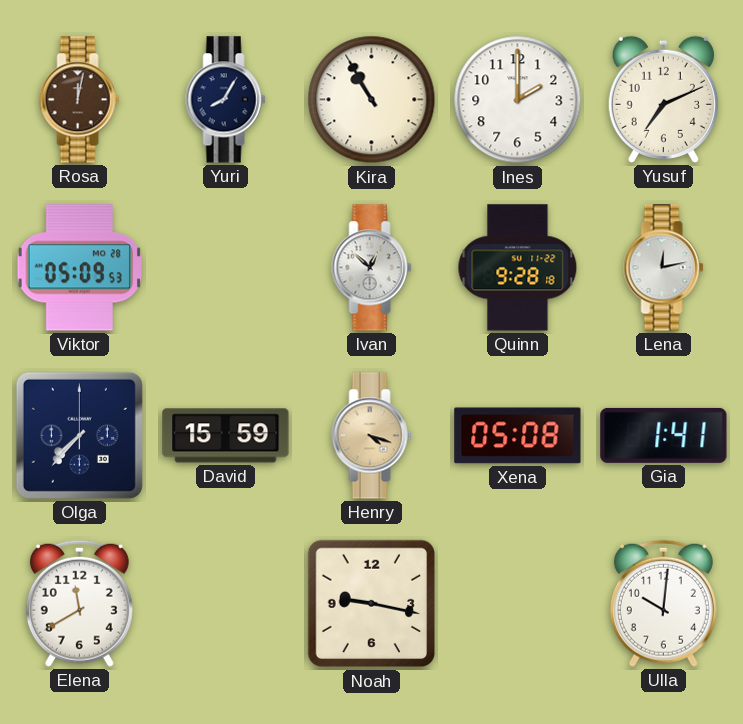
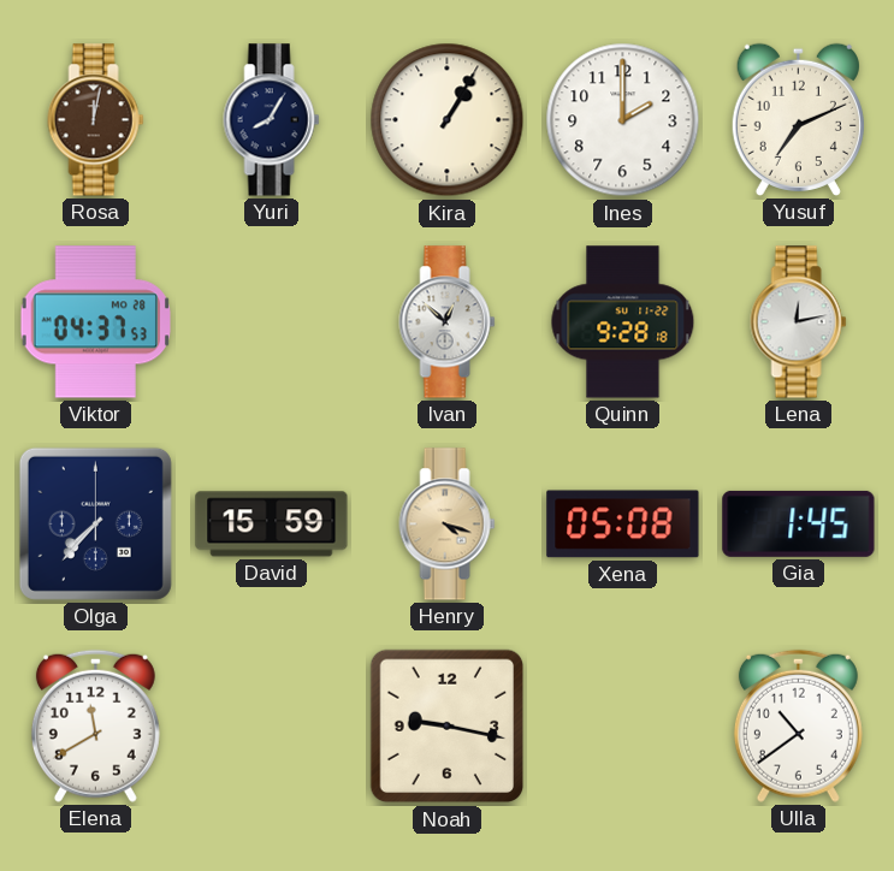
Kira: 10:55 -> 1:05
Viktor: 05:09 -> 04:37
Gia: 1:41 -> 1:45
Ulla: 10:01 -> 10:39
